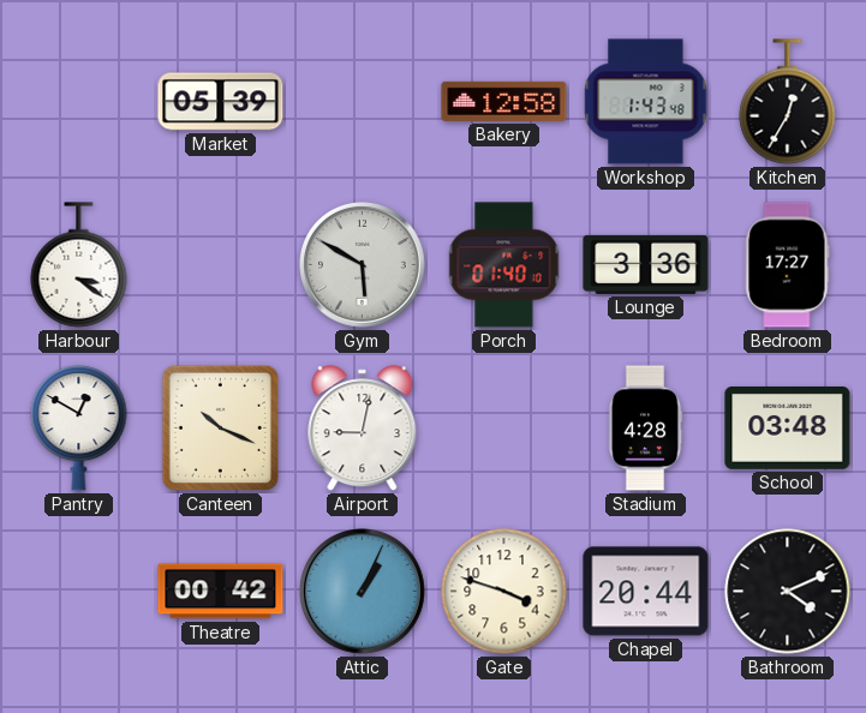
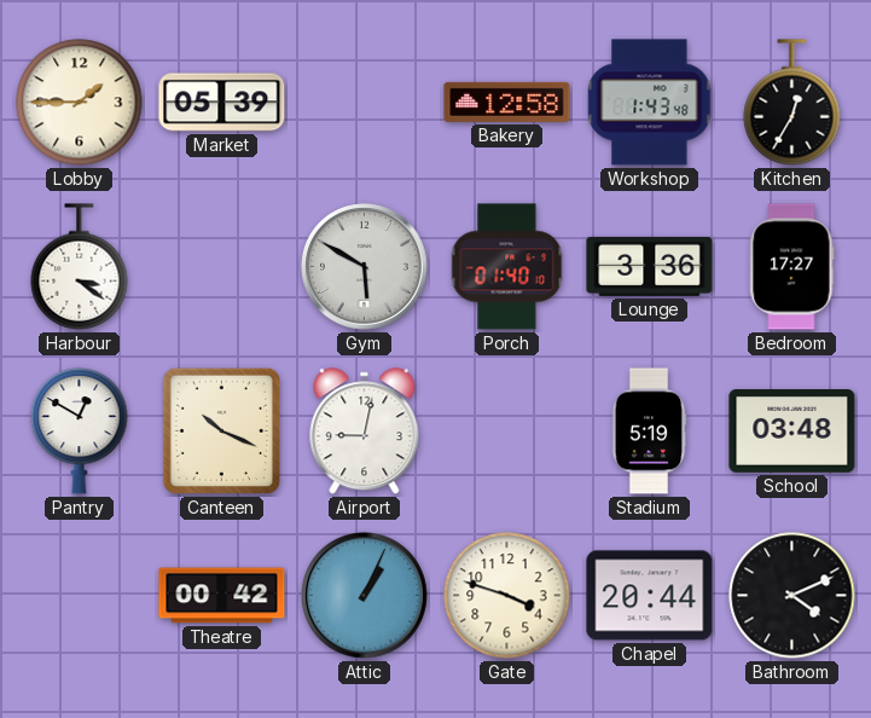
Lobby: none -> 1:45
Stadium: 4:28 -> 5:19
